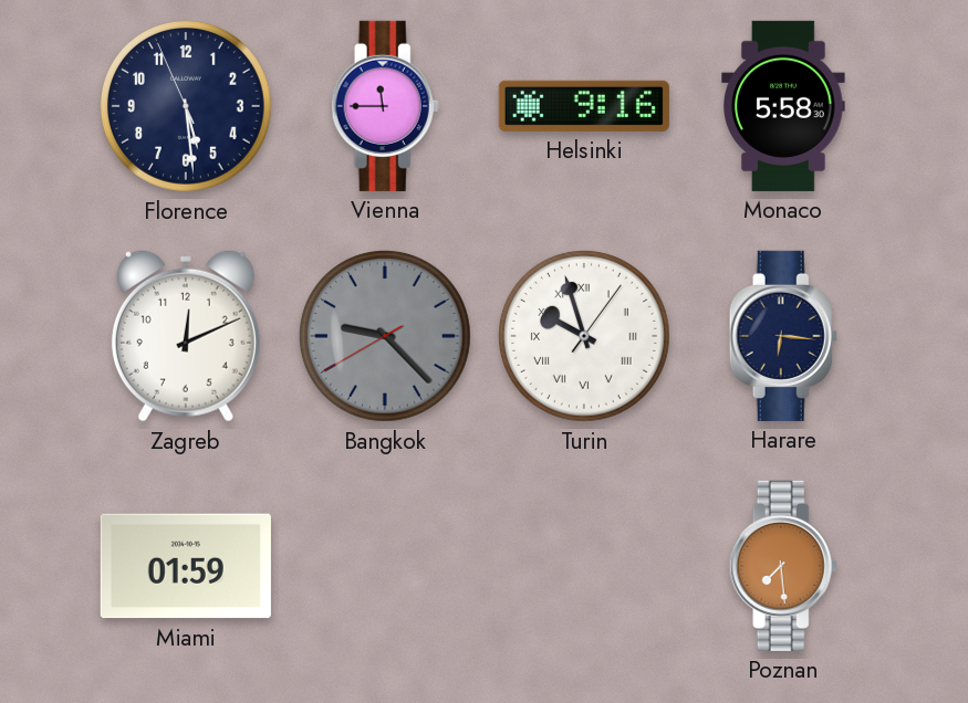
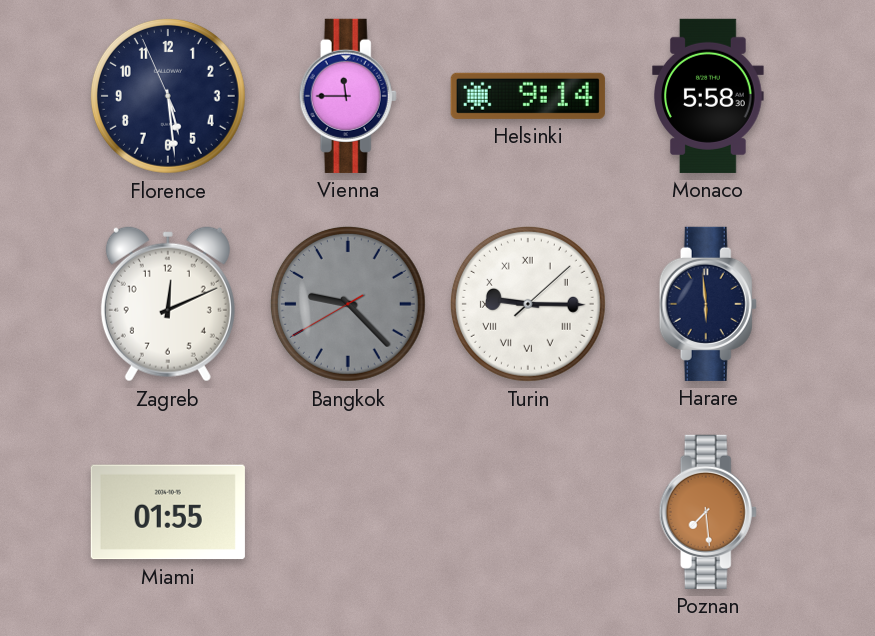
Helsinki: 9:16 -> 9:14
Turin: 9:57 -> 9:15
Harare: 6:16 -> 5:59
Miami: 01:59 -> 01:55
